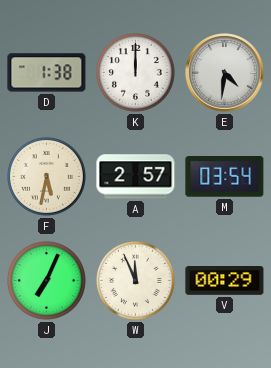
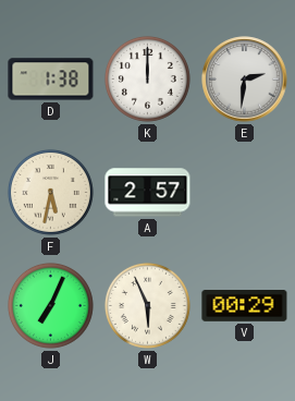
E: 4:31 -> 2:31
M: 03:54 -> none
W: 11:56 -> 5:56
